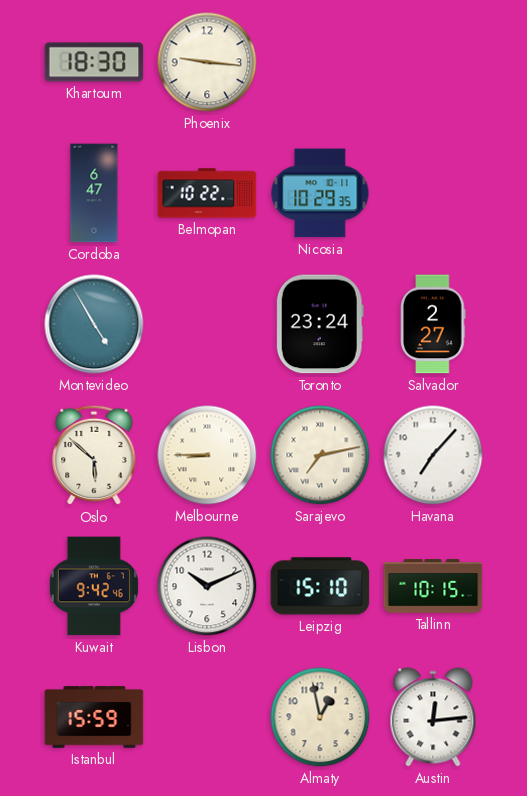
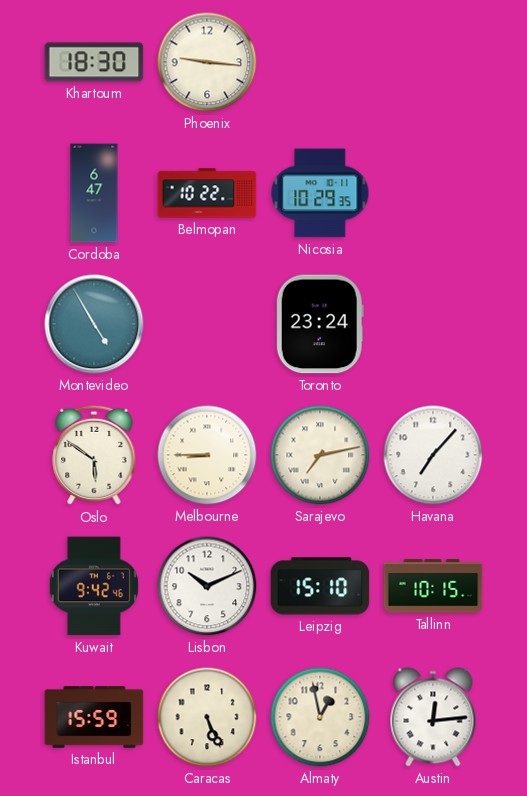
Salvador: 2:27 -> none
Oslo: 5:52 -> 5:51
Caracas: none -> 5:26
